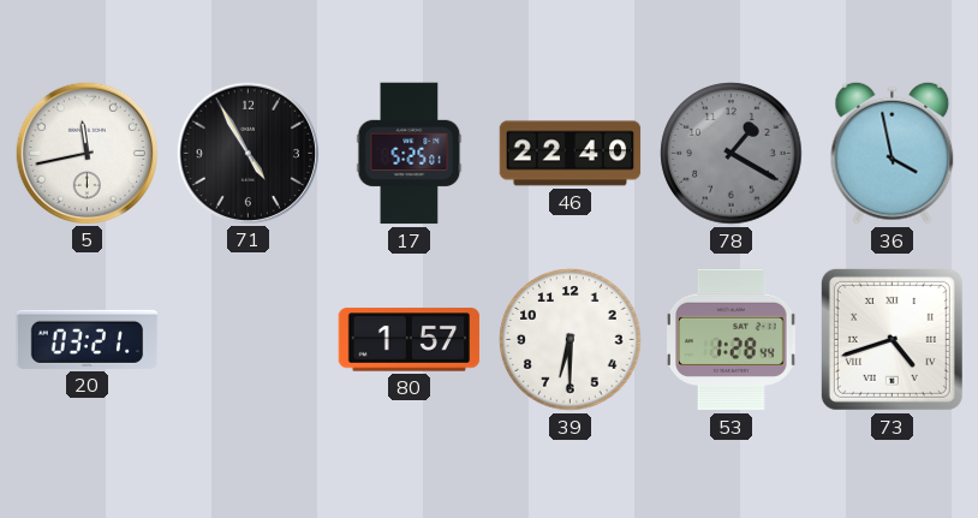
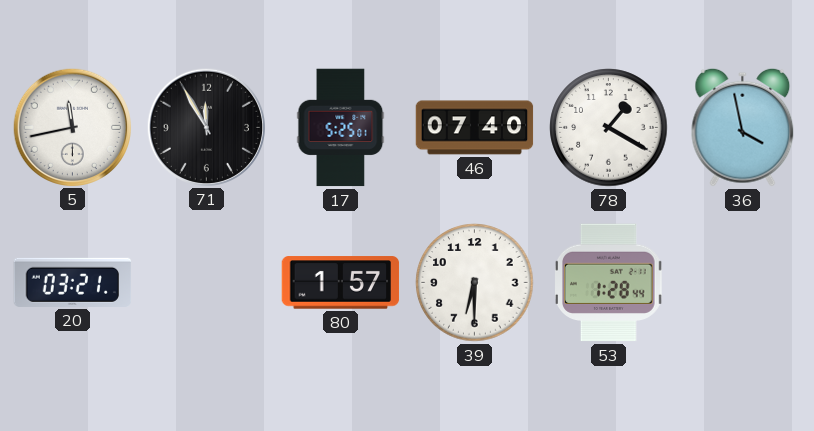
71: 4:55 -> 11:55
46: 22:40 -> 07:40
78 dial: grey -> white
73: 4:42 -> none
